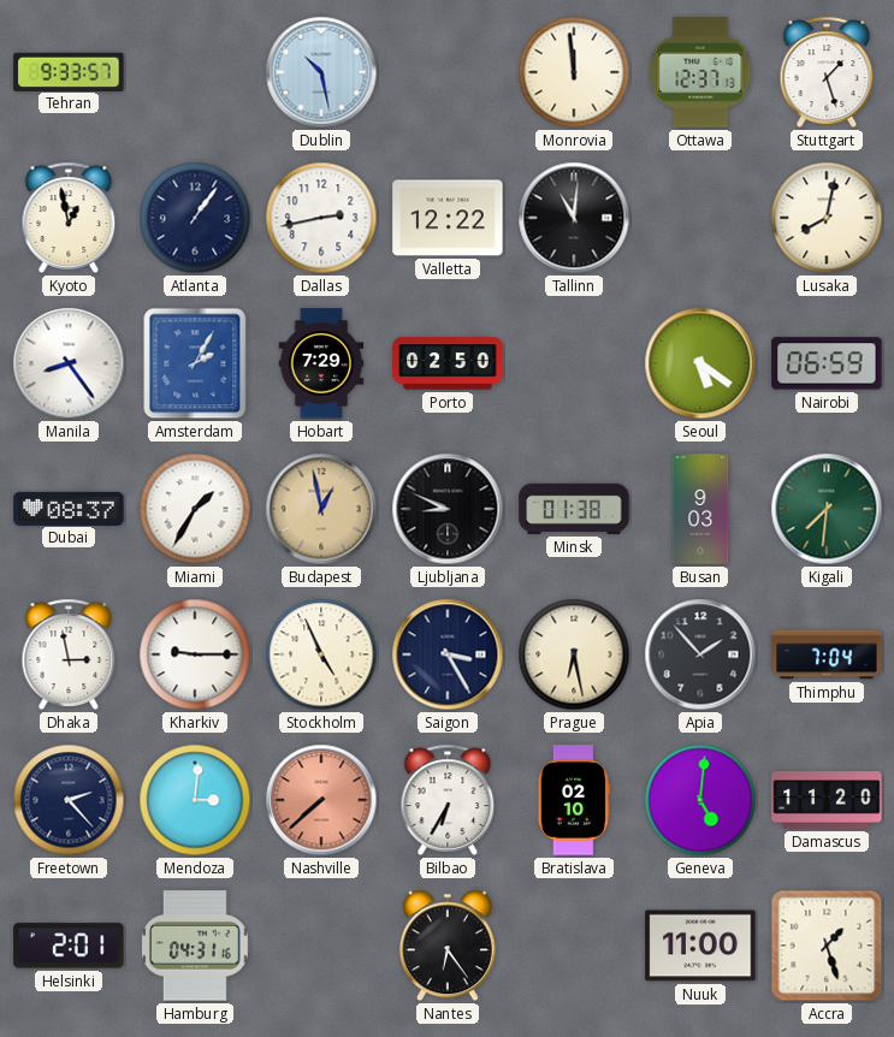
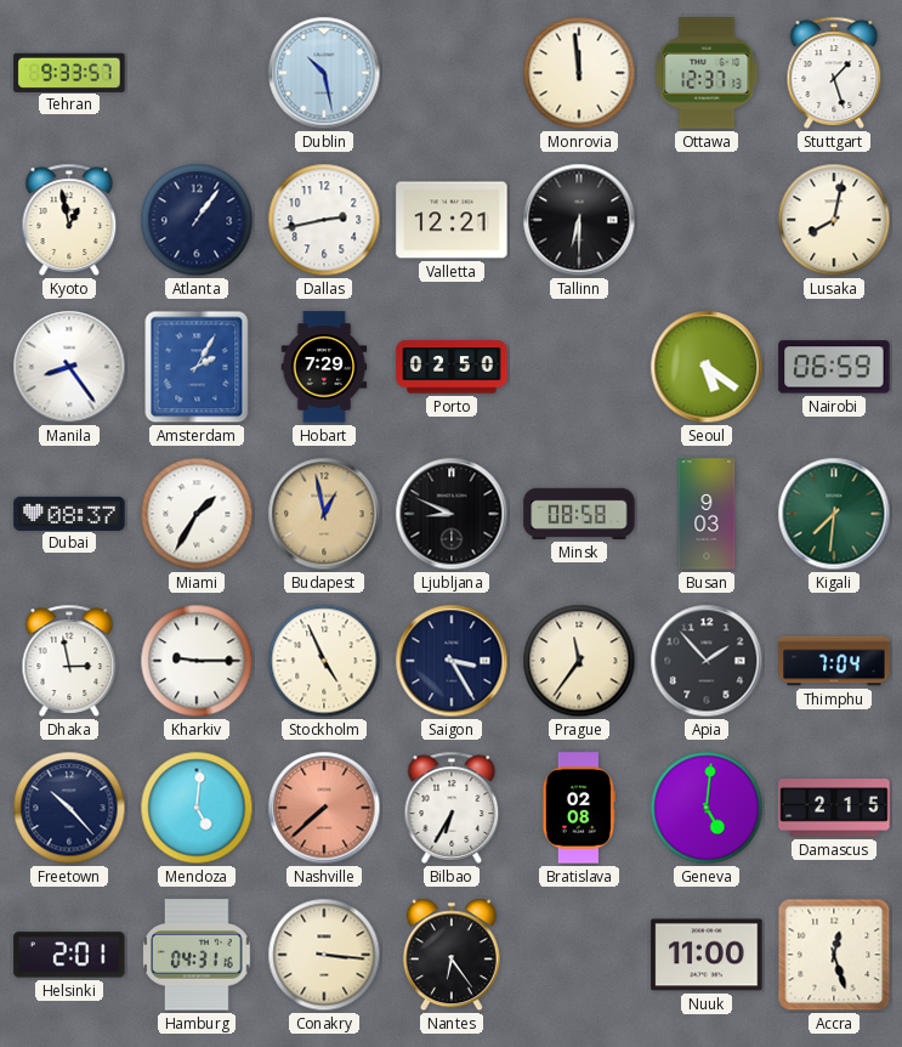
Valletta: 12:22 -> 12:21
Tallinn: 11:01 -> 6:30
Minsk: 01:38 -> 08:58
Prague: 6:28 -> 11:36
Freetown: 2:23 -> 10:23
Mendoza: 3:01 -> 5:01
Bratislava: 02:10 -> 02:08
Damascus: 11:20 -> 2:15
Conakry: none -> 3:16
Accra: 1:27 -> 12:27
